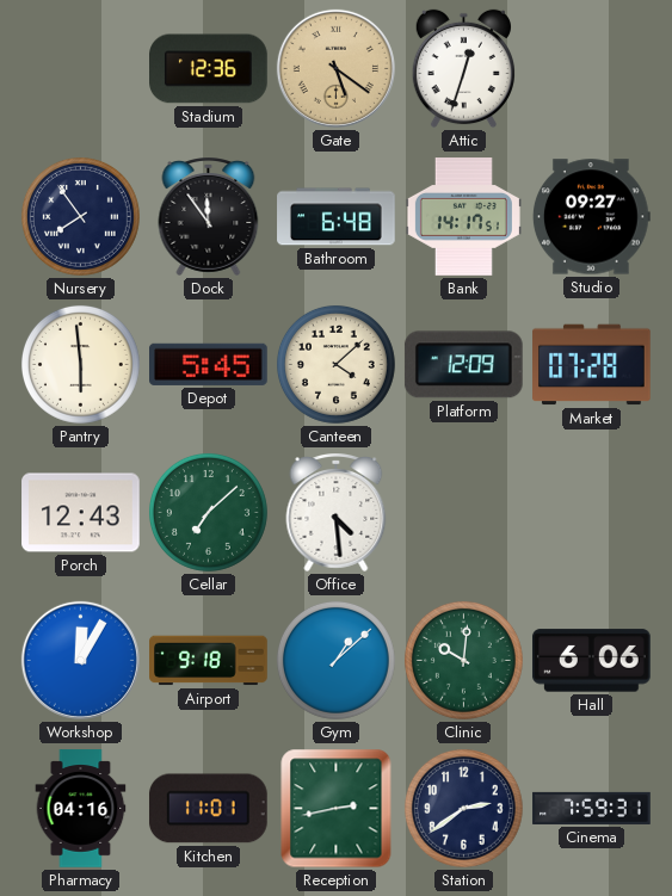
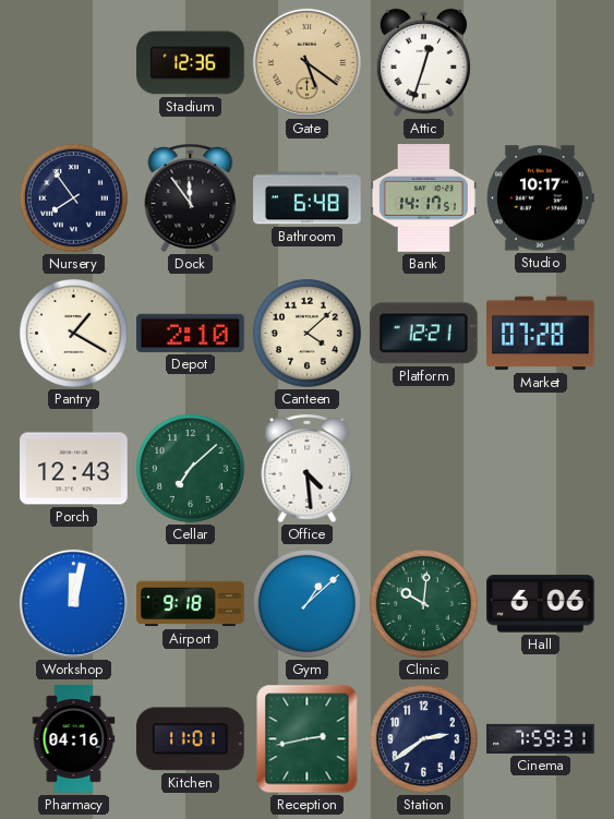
Studio: 09:27 -> 10:17
Pantry: 5:59 -> 1:20
Depot: 5:45 -> 2:10
Platform: 12:09 -> 12:21
Workshop: 12:05 -> 12:02
